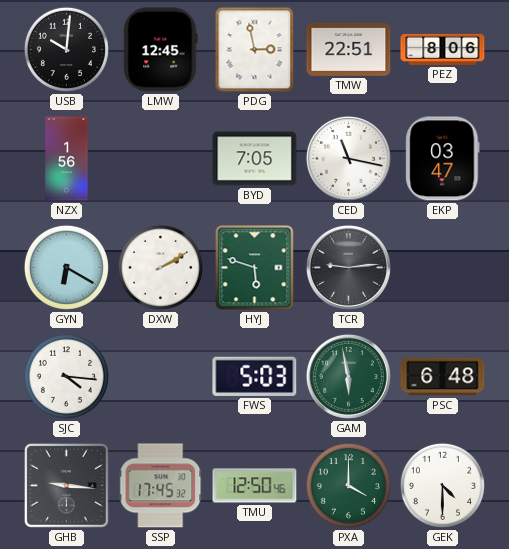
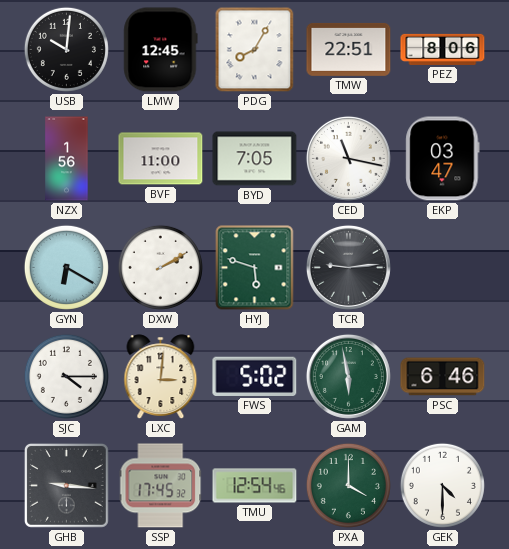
PDG: 2:58 -> 8:05
BVF: none -> 11:00
SJC: 4:16 -> 4:15
LXC: none -> 3:01
FWS: 5:03 -> 5:02
PSC: 6:48 -> 6:46
TMU: 12:50 -> 12:54
